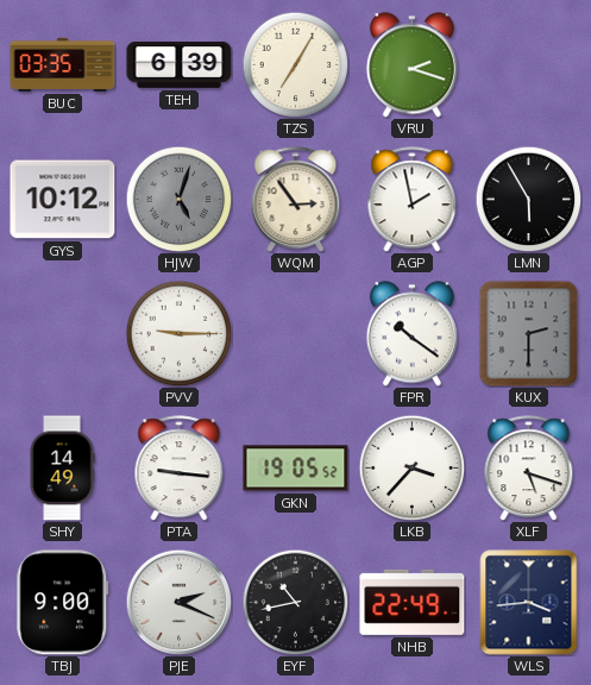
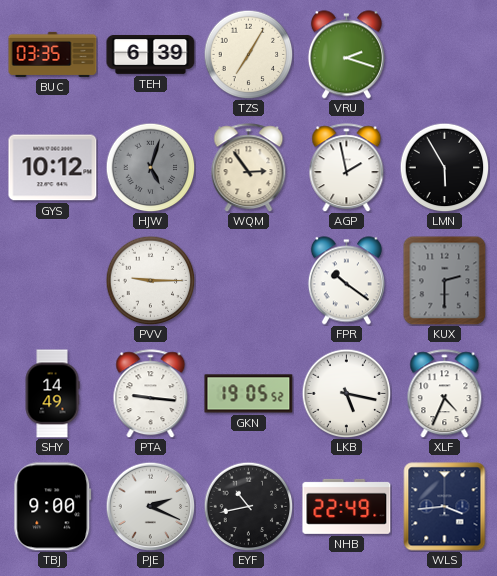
LKB: 3:37 -> 5:17
XLF: 5:18 -> 4:34
